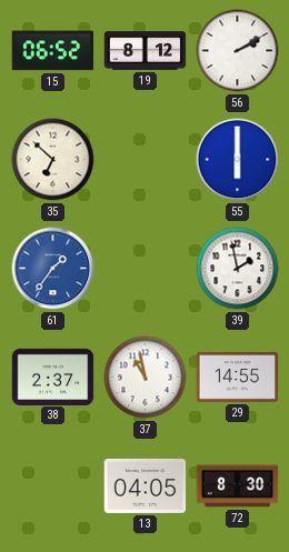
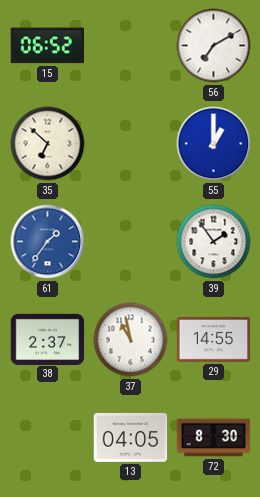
19: 8:12 -> none
56: 2:10 -> 7:10
55: 6:00 -> 1:00
39: 1:58 -> 1:54
